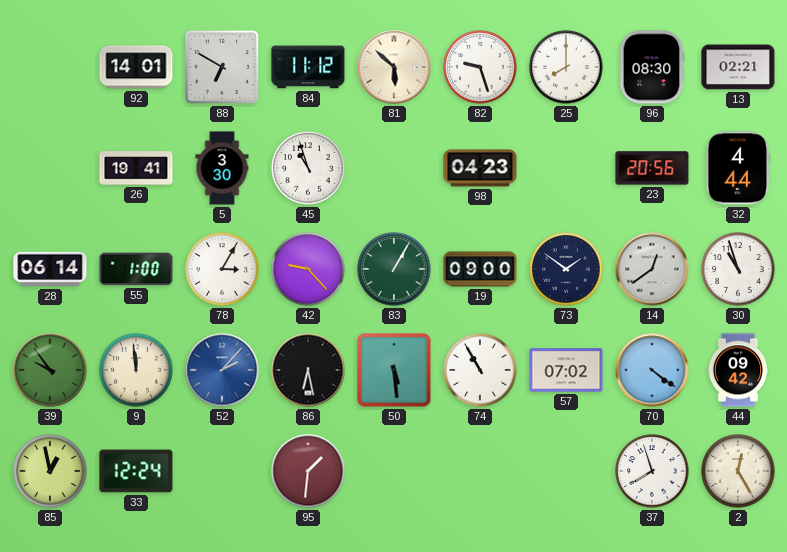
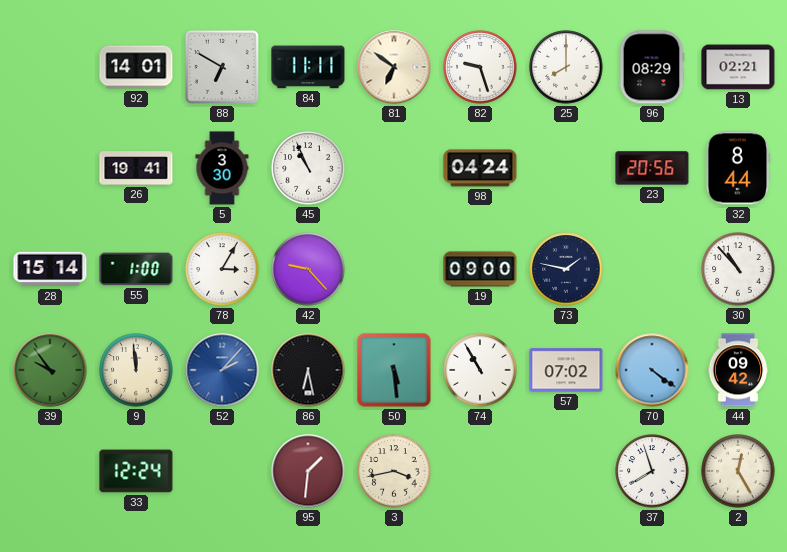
84: 11:12 -> 11:11
81: 5:52 -> 6:51
96: 08:30 -> 08:29
45: 10:57 -> 10:56
98: 04:23 -> 04:24
32: 4:44 -> 8:44
28: 06:14 -> 15:14
83: 1:05 -> none
73: 1:51 -> 1:47
14: 12:39 -> none
30: 10:57 -> 10:53
85: 12:58 -> none
3: none -> 3:43
